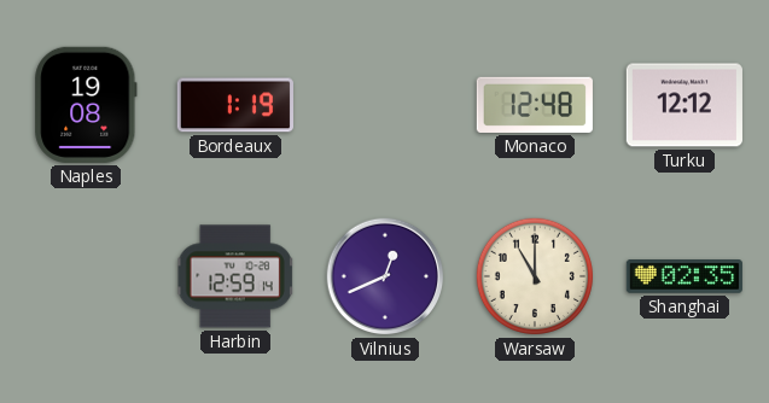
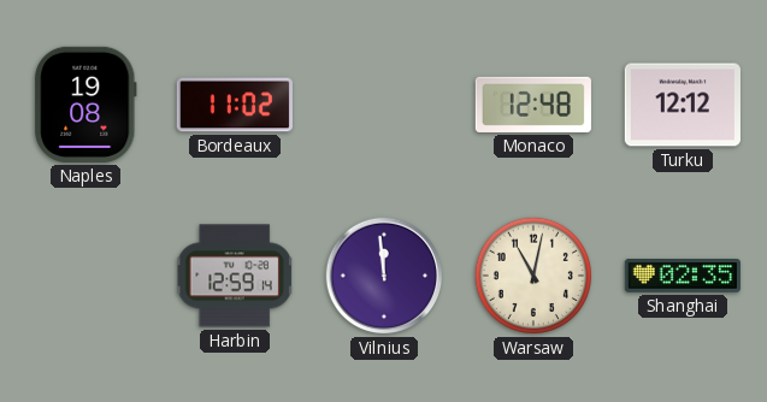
Bordeaux: 1:19 -> 11:02
Vilnius: 12:41 -> 11:59
Warsaw: 11:00 -> 11:02
